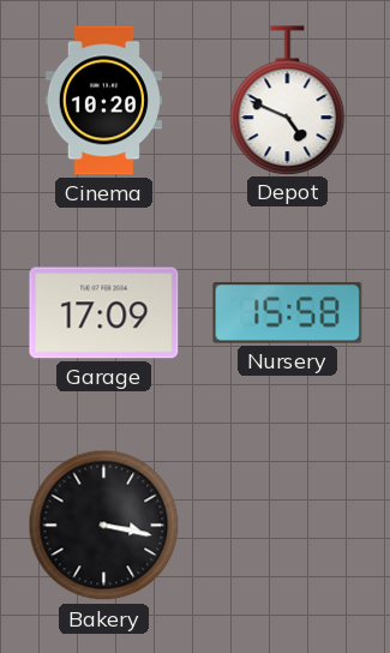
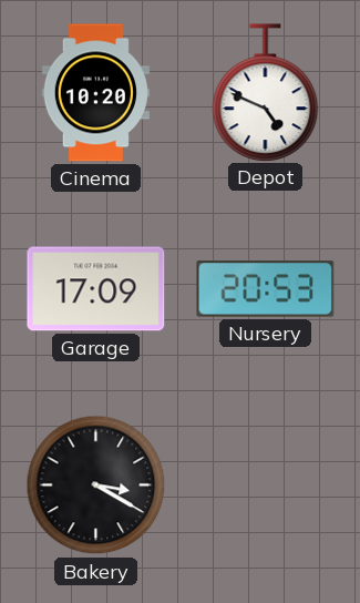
Nursery: 15:58 -> 20:53
Bakery: 3:17 -> 3:20
